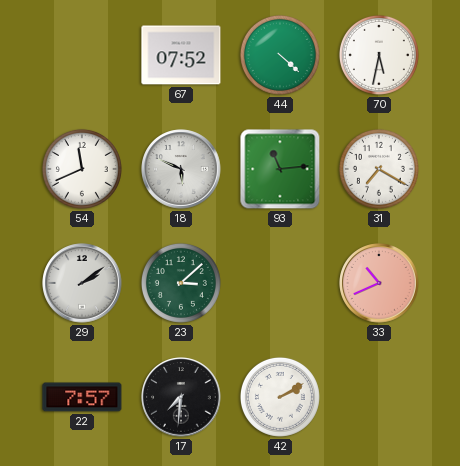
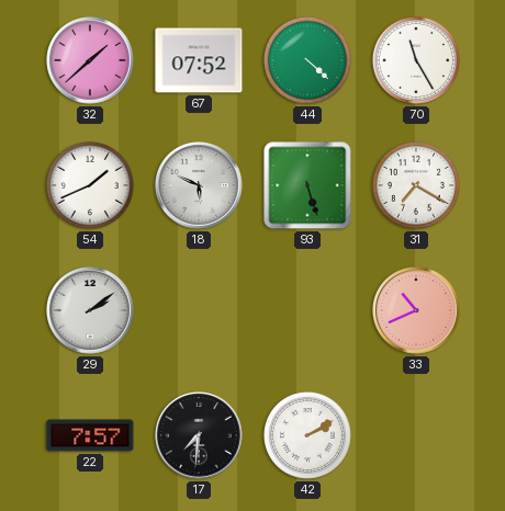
32: none -> 1:38
70: 5:32 -> 11:25
54: 11:41 -> 1:41
93: 11:14 -> 5:27
23: 3:08 -> none
